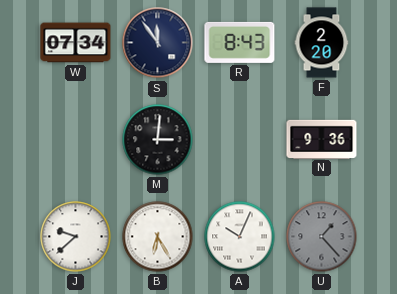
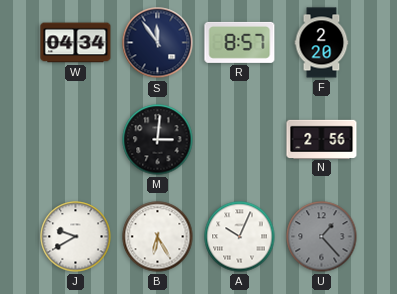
W: 07:34 -> 04:34
R: 8:43 -> 8:57
N: 9:36 -> 2:56
J: 9:38 -> 9:40
